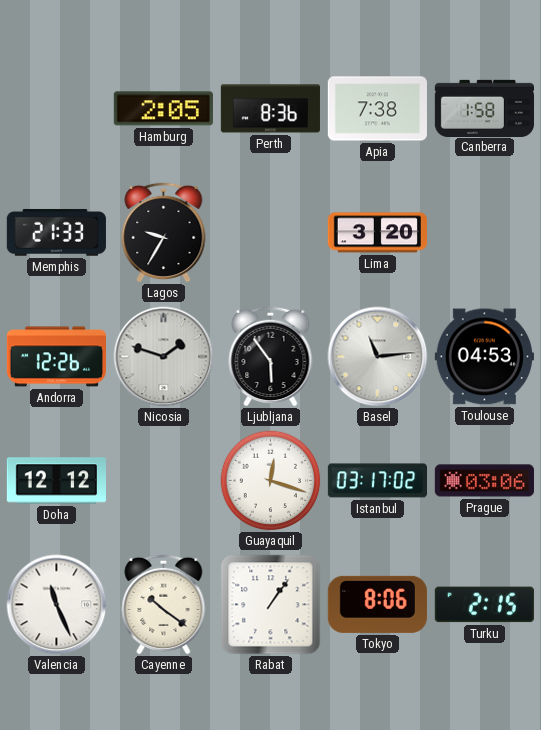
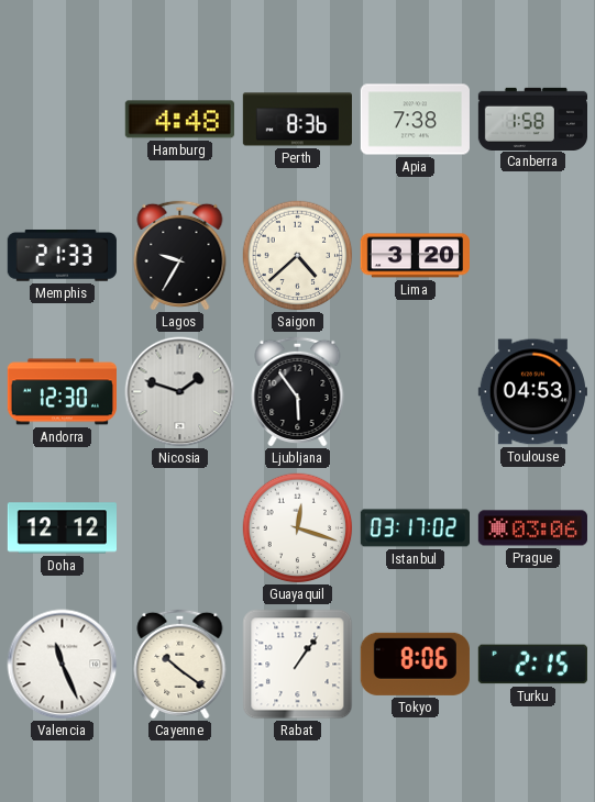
Hamburg: 2:05 -> 4:48
Saigon: none -> 4:38
Andorra: 12:26 -> 12:30
Basel: 11:14 -> none
